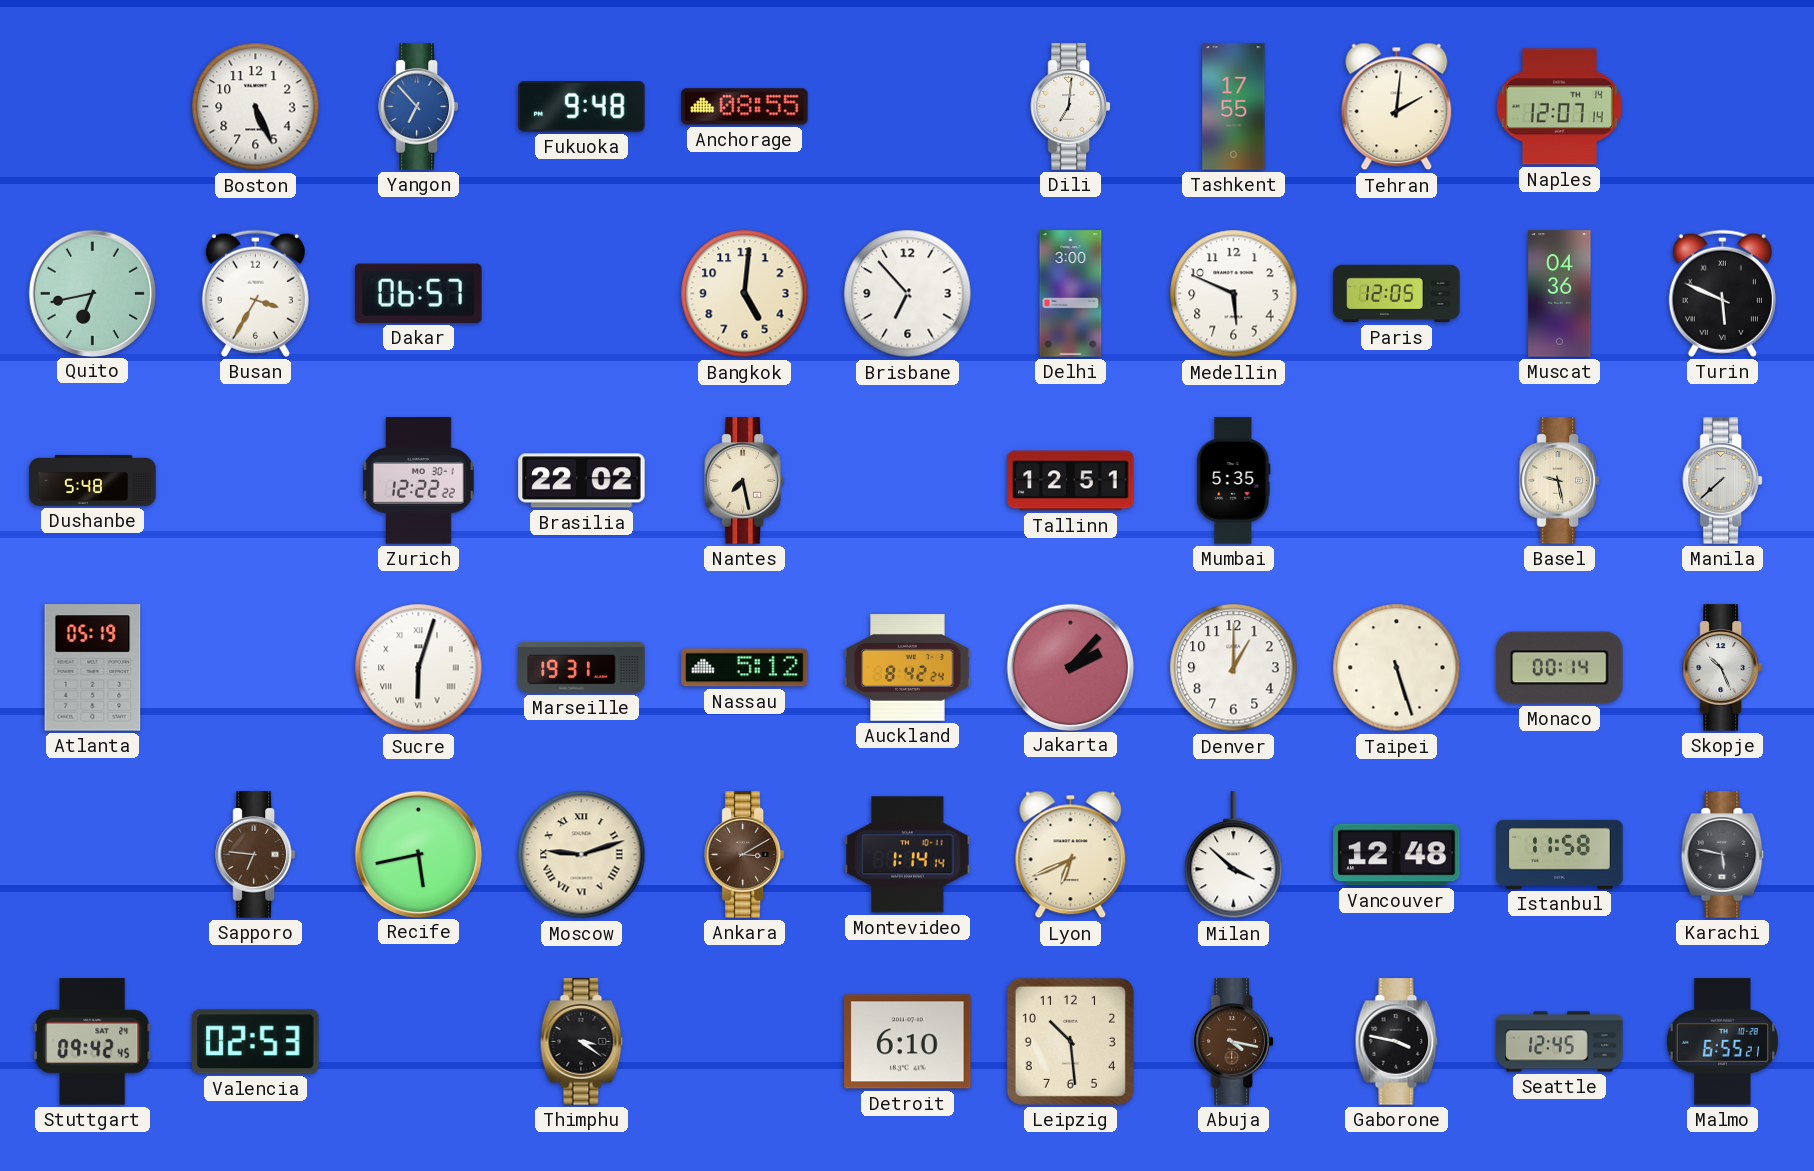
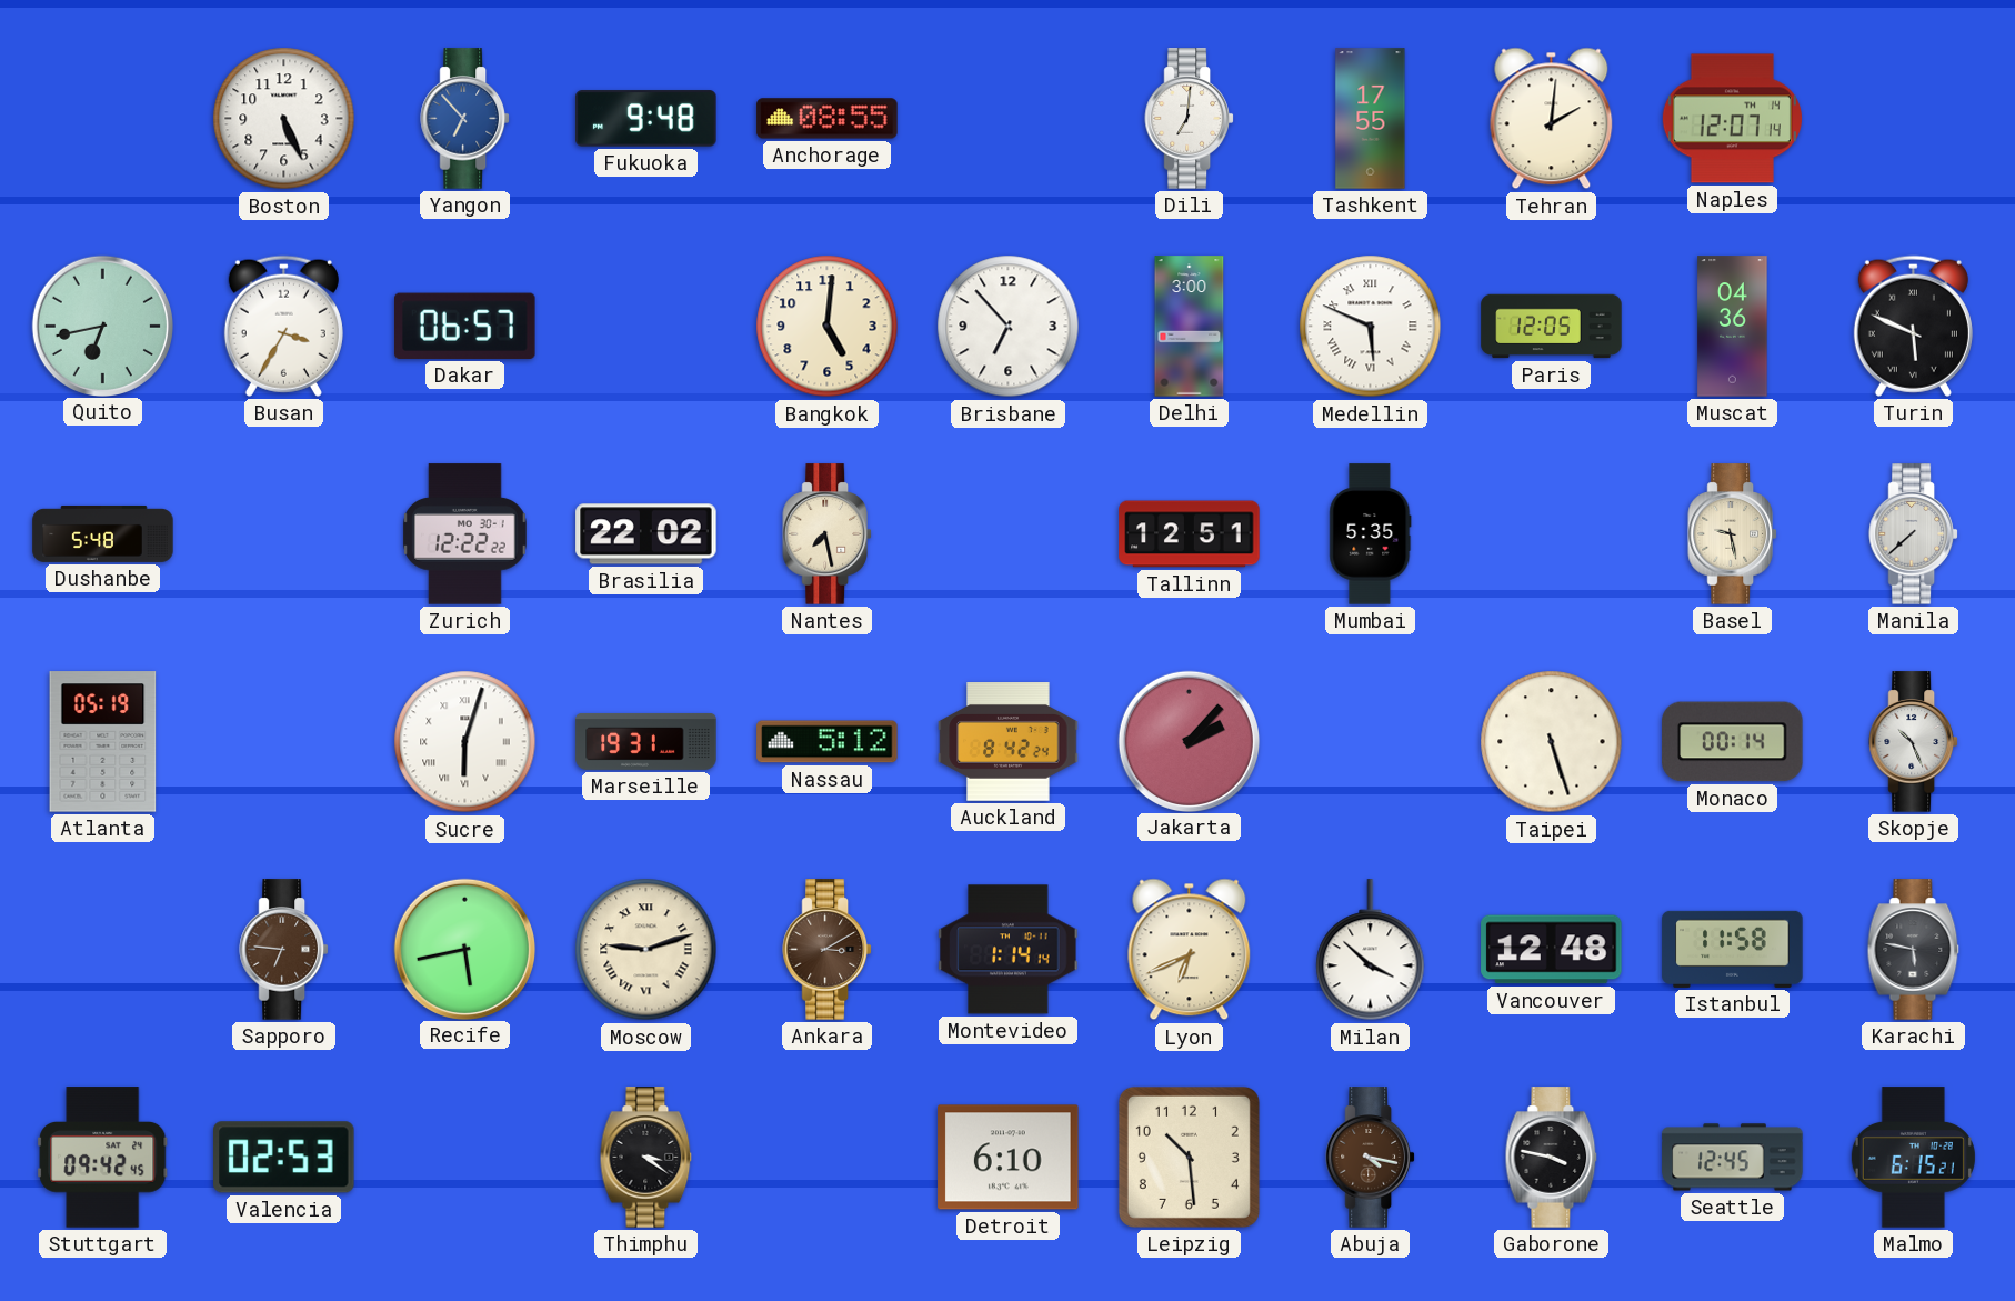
Medellin numerals: Arabic -> Roman
Denver: 1:00 -> none
Malmo: 6:55 -> 6:15
